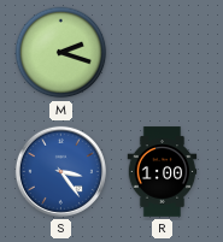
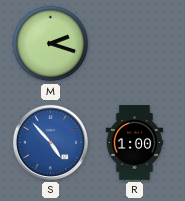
S: 3:24 -> 4:53
